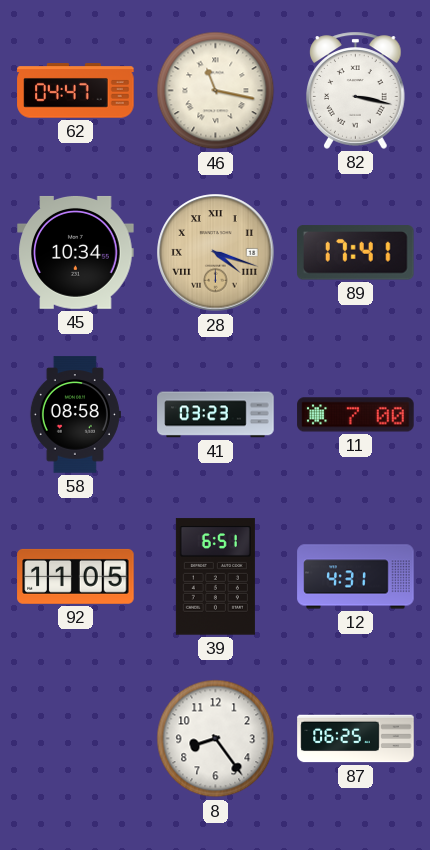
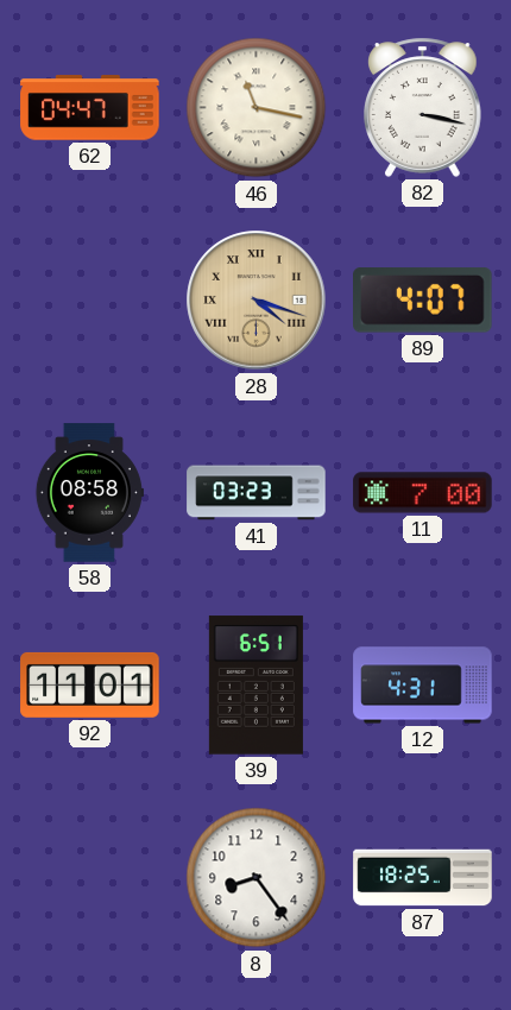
45: 10:34 -> none
89: 17:41 -> 4:07
92: 11:05 -> 11:01
87: 06:25 -> 18:25
